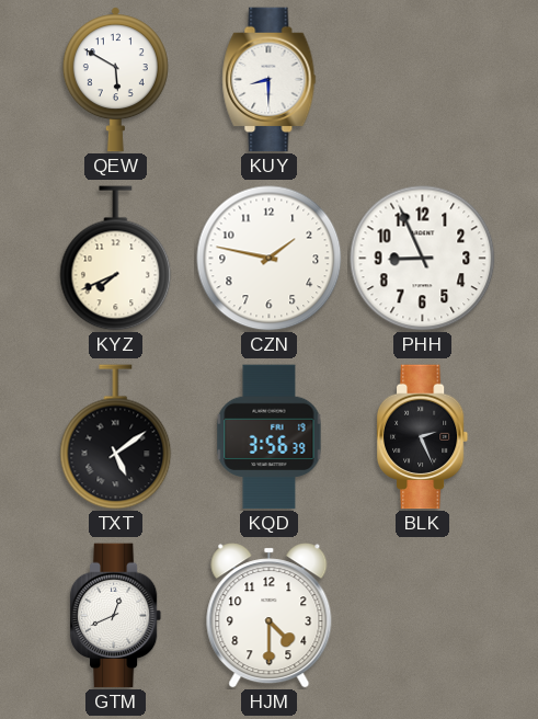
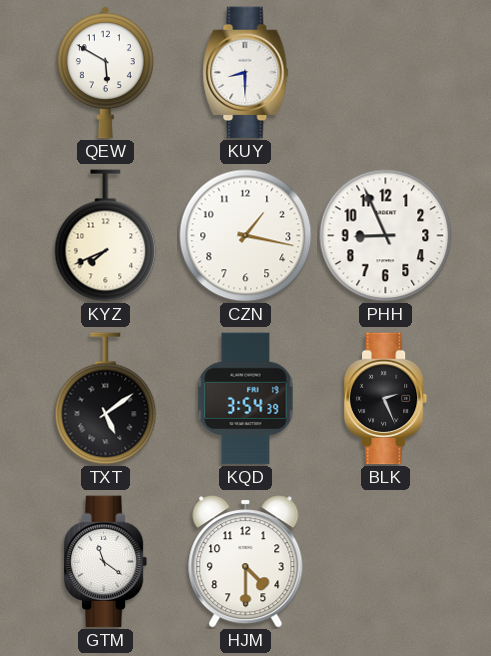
CZN: 1:47 -> 1:17
KQD: 3:56 -> 3:54
GTM: 12:41 -> 11:21
